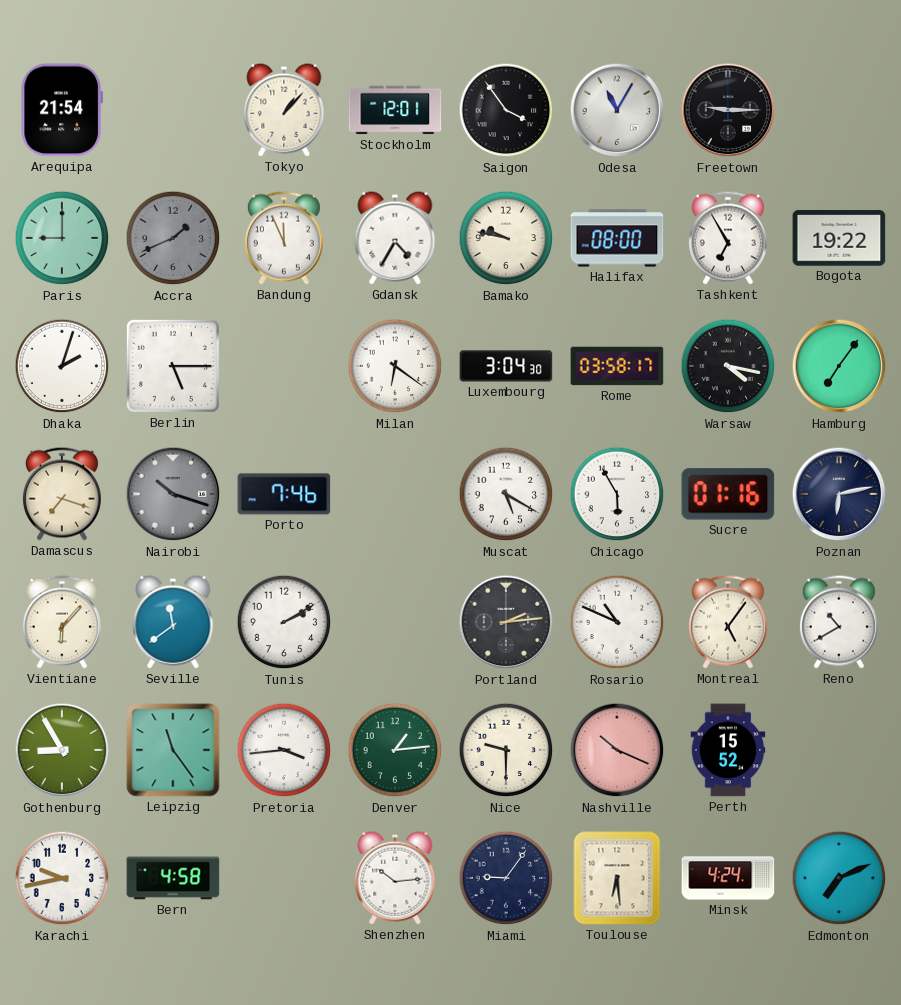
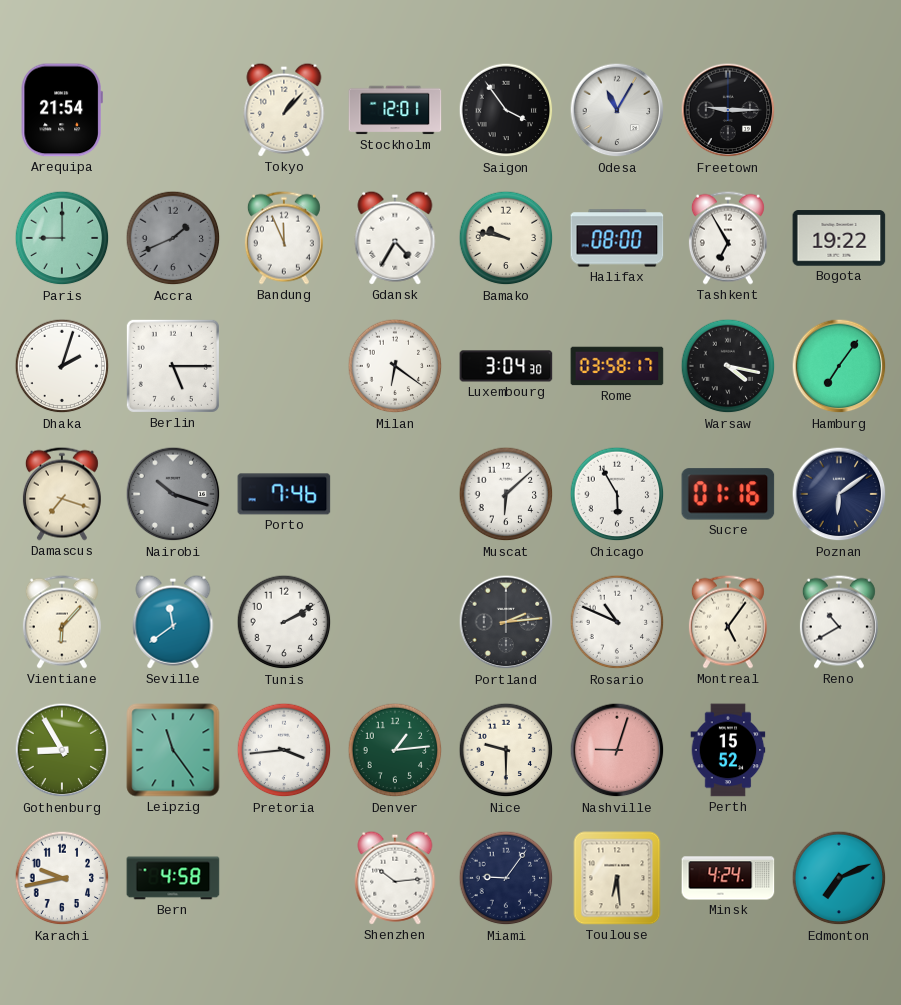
Muscat: 5:20 -> 6:08
Poznan: 6:13 -> 6:09
Nashville: 10:19 -> 9:03
